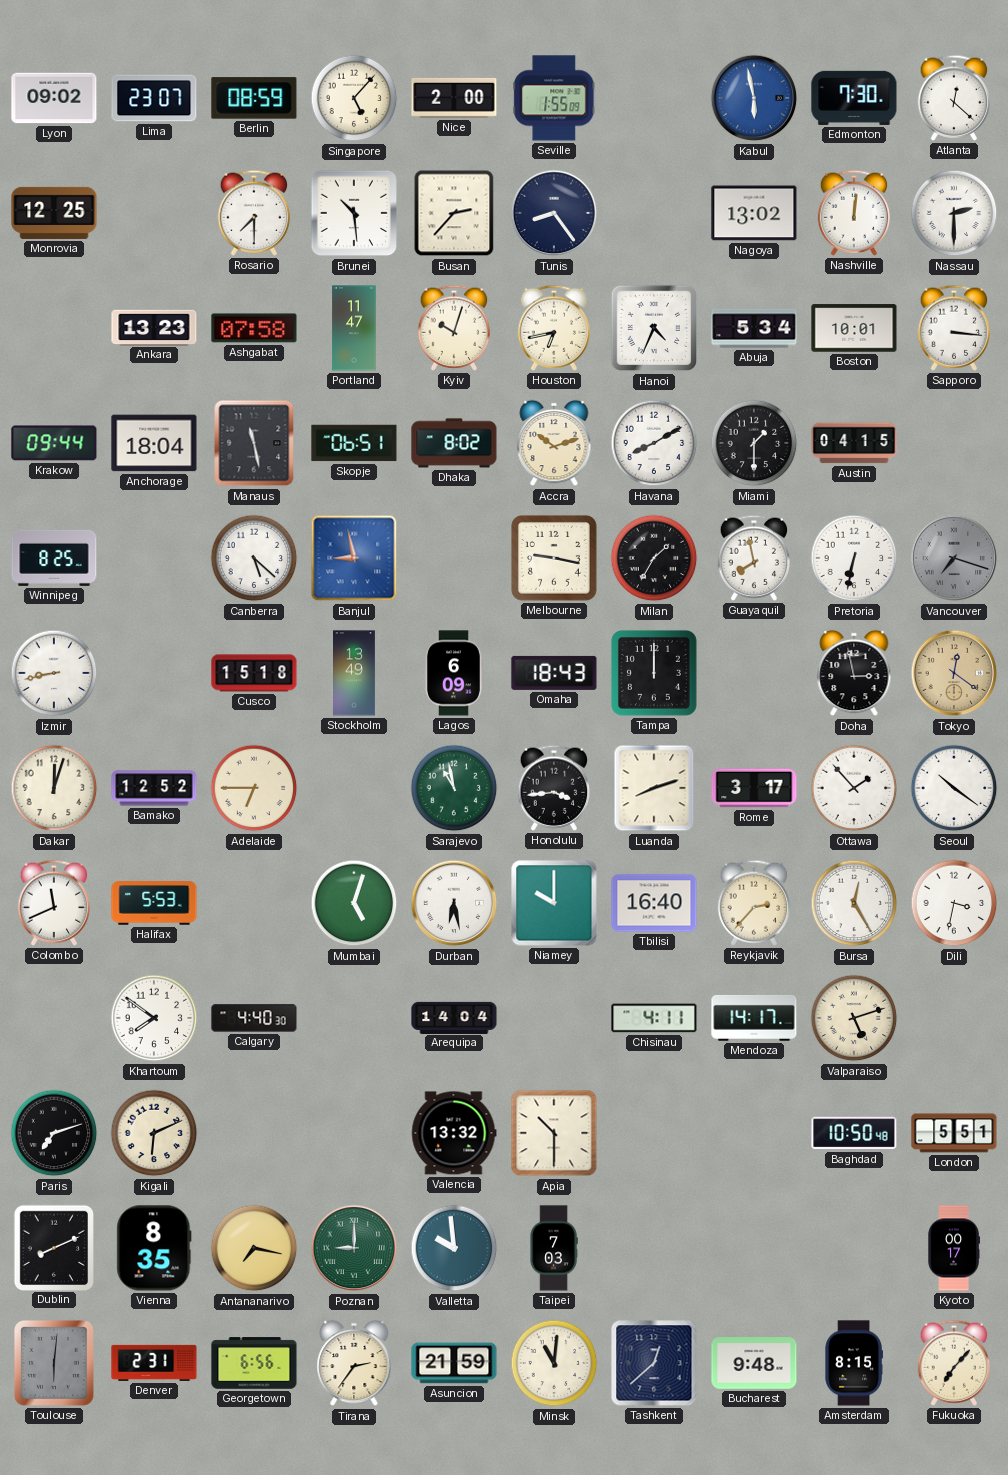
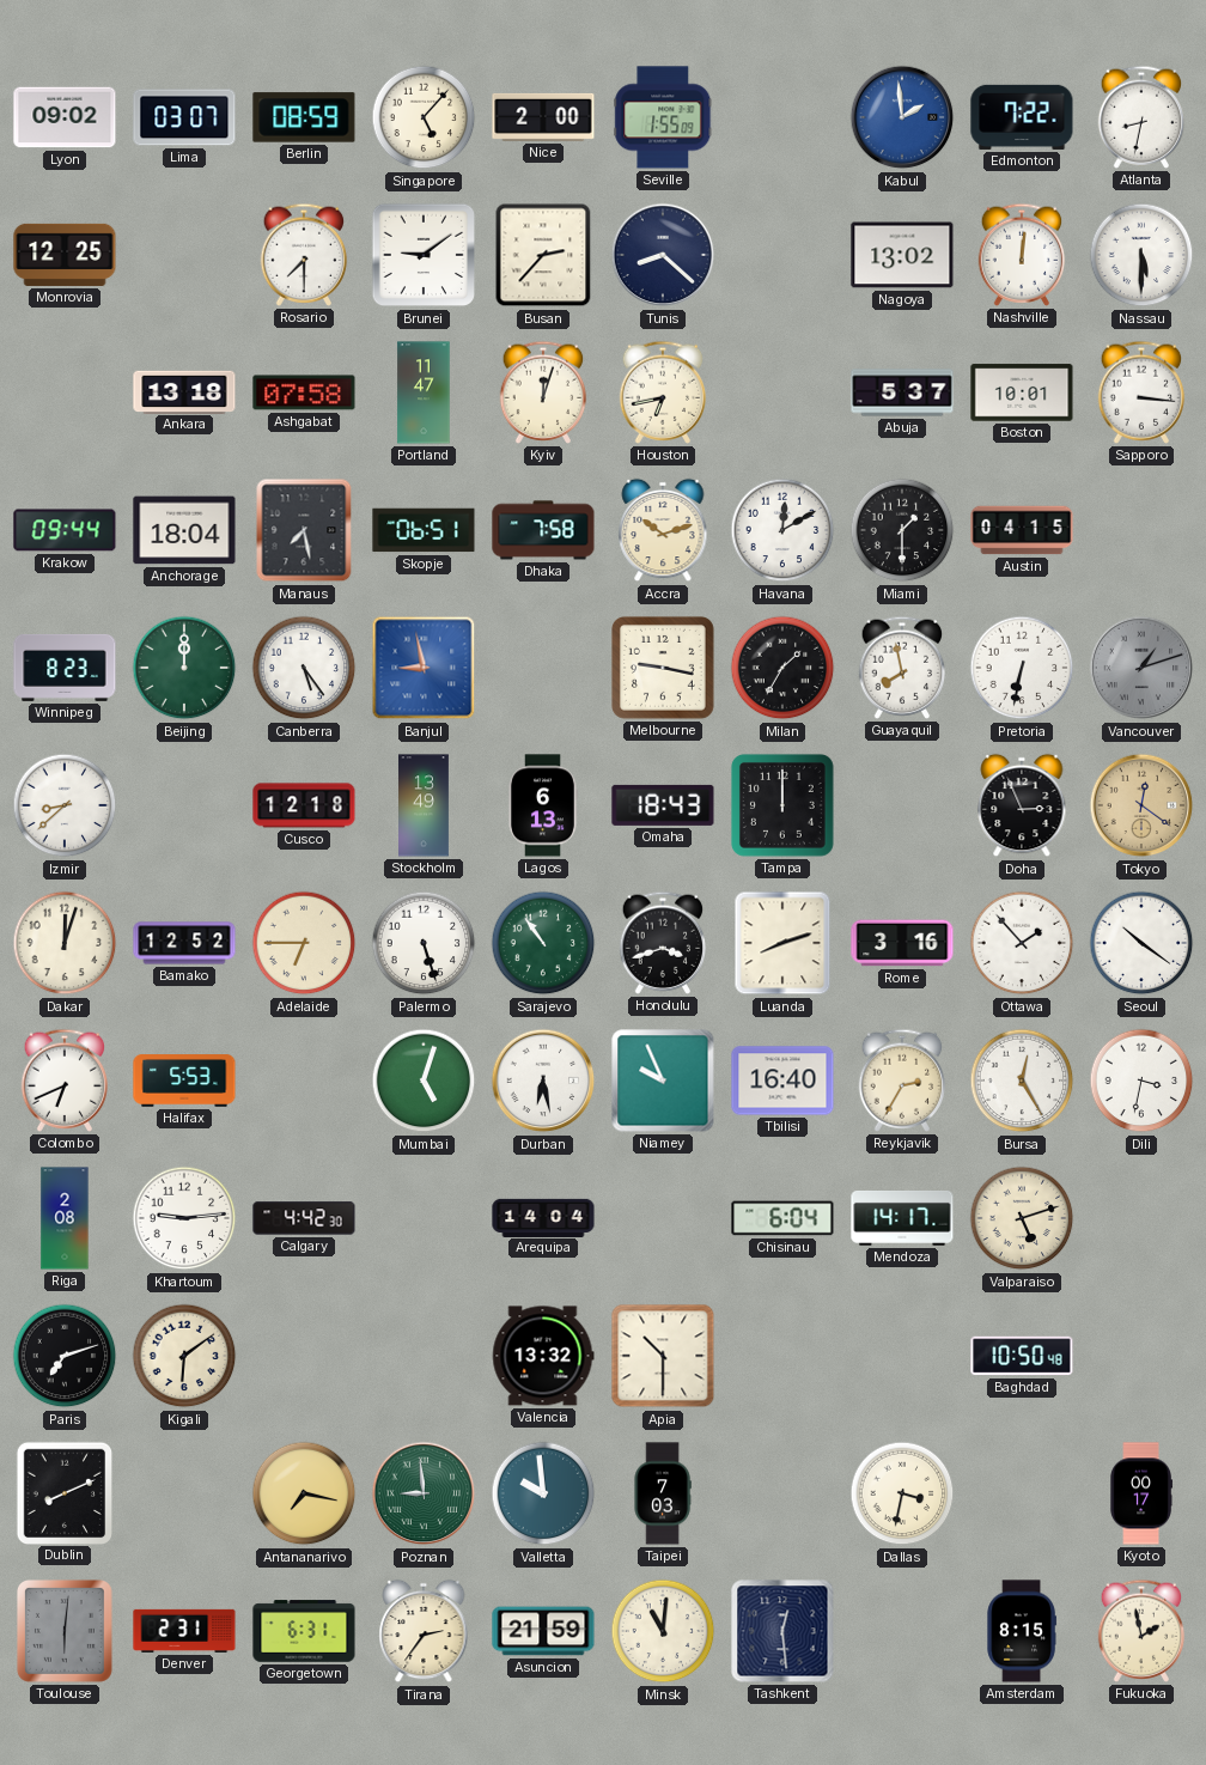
Lima: 23:07 -> 03:07
Kabul: 5:58 -> 1:59
Edmonton: 7:30 -> 7:22
Atlanta: 12:22 -> 8:32
Brunei: 10:29 -> 9:09
Tunis: 8:24 -> 8:22
Nassau: 2:30 -> 5:30
Ankara: 13:23 -> 13:18
Kyiv: 10:03 -> 12:03
Hanoi: 4:34 -> none
Abuja: 5:34 -> 5:37
Manaus: 11:28 -> 7:28
Dhaka: 8:02 -> 7:58
Havana: 8:10 -> 12:10
Winnipeg: 8:25 -> 8:23
Beijing: none -> 12:00
Canberra: 5:22 -> 5:24
Vancouver: 7:18 -> 1:12
Izmir: 8:43 -> 8:38
Cusco: 15:18 -> 12:18
Lagos: 6:09 -> 6:13
Doha: 2:58 -> 2:56
Palermo: none -> 5:27
Sarajevo: 10:58 -> 10:54
Honolulu: 3:44 -> 3:42
Rome: 3:17 -> 3:16
Colombo: 11:41 -> 6:41
Niamey: 10:00 -> 9:56
Reykjavik: 2:37 -> 2:35
Riga: none -> 2:08
Khartoum: 7:51 -> 9:14
Calgary: 4:40 -> 4:42
Chisinau: 4:11 -> 6:04
Kigali: 6:11 -> 6:09
London: 5:51 -> none
Vienna: 8:35 -> none
Poznan: 9:00 -> 8:59
Dallas: none -> 3:32
Georgetown: 6:56 -> 6:31
Tashkent: 12:38 -> 12:29
Bucharest: 9:48 -> none
Fukuoka: 7:07 -> 1:58
